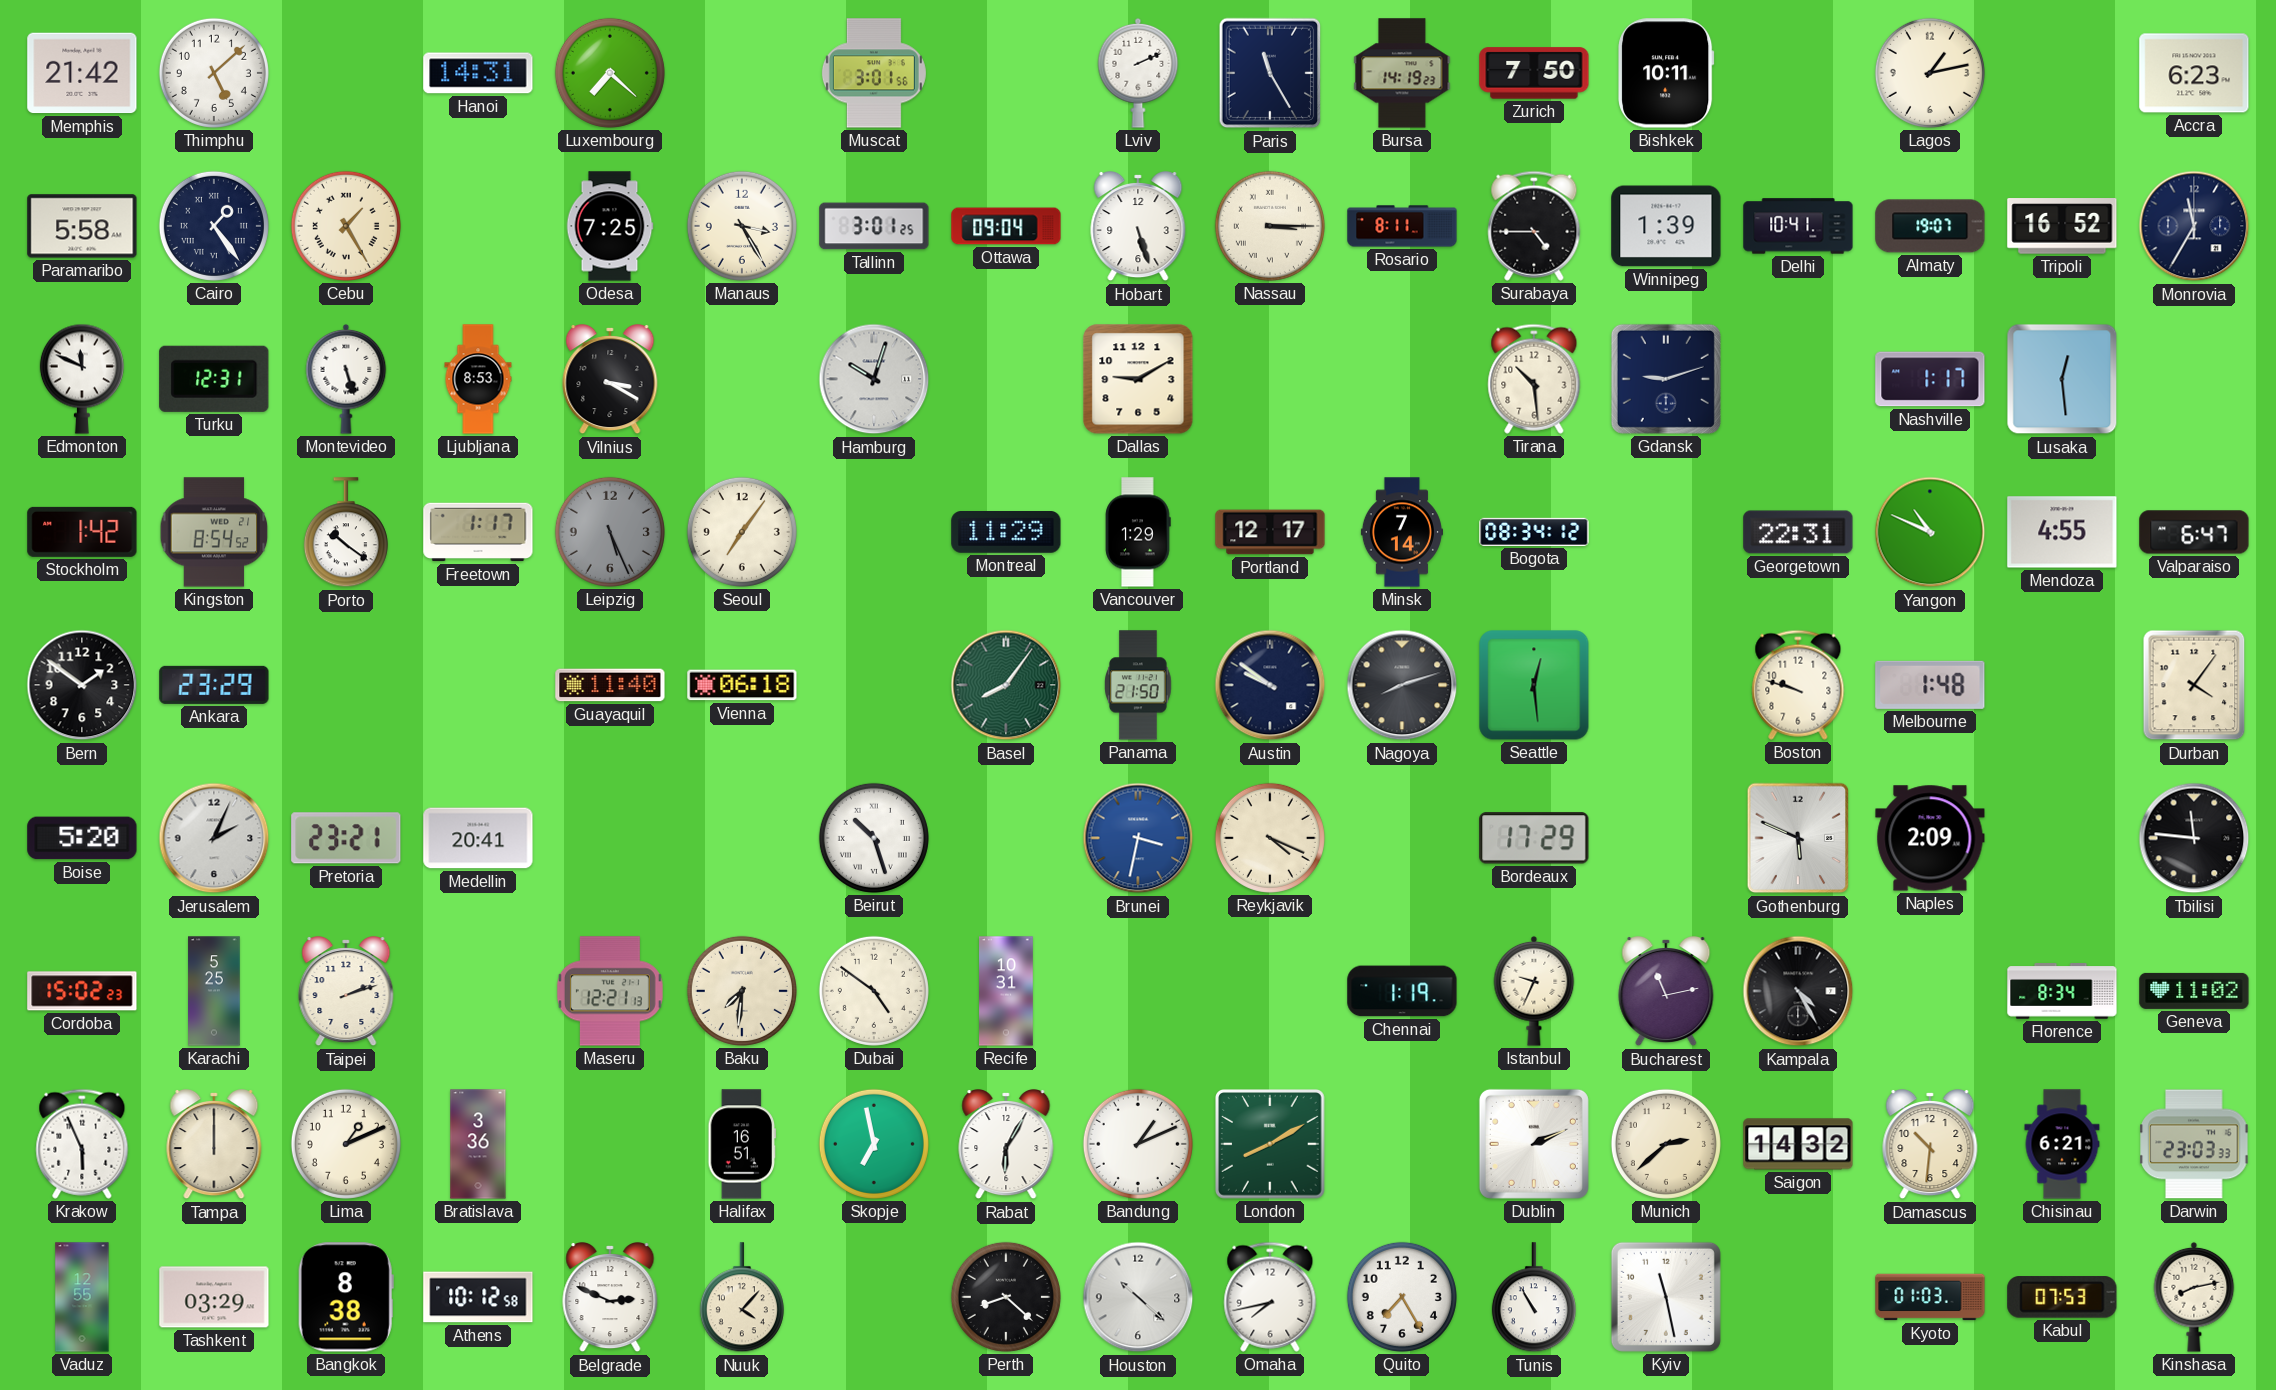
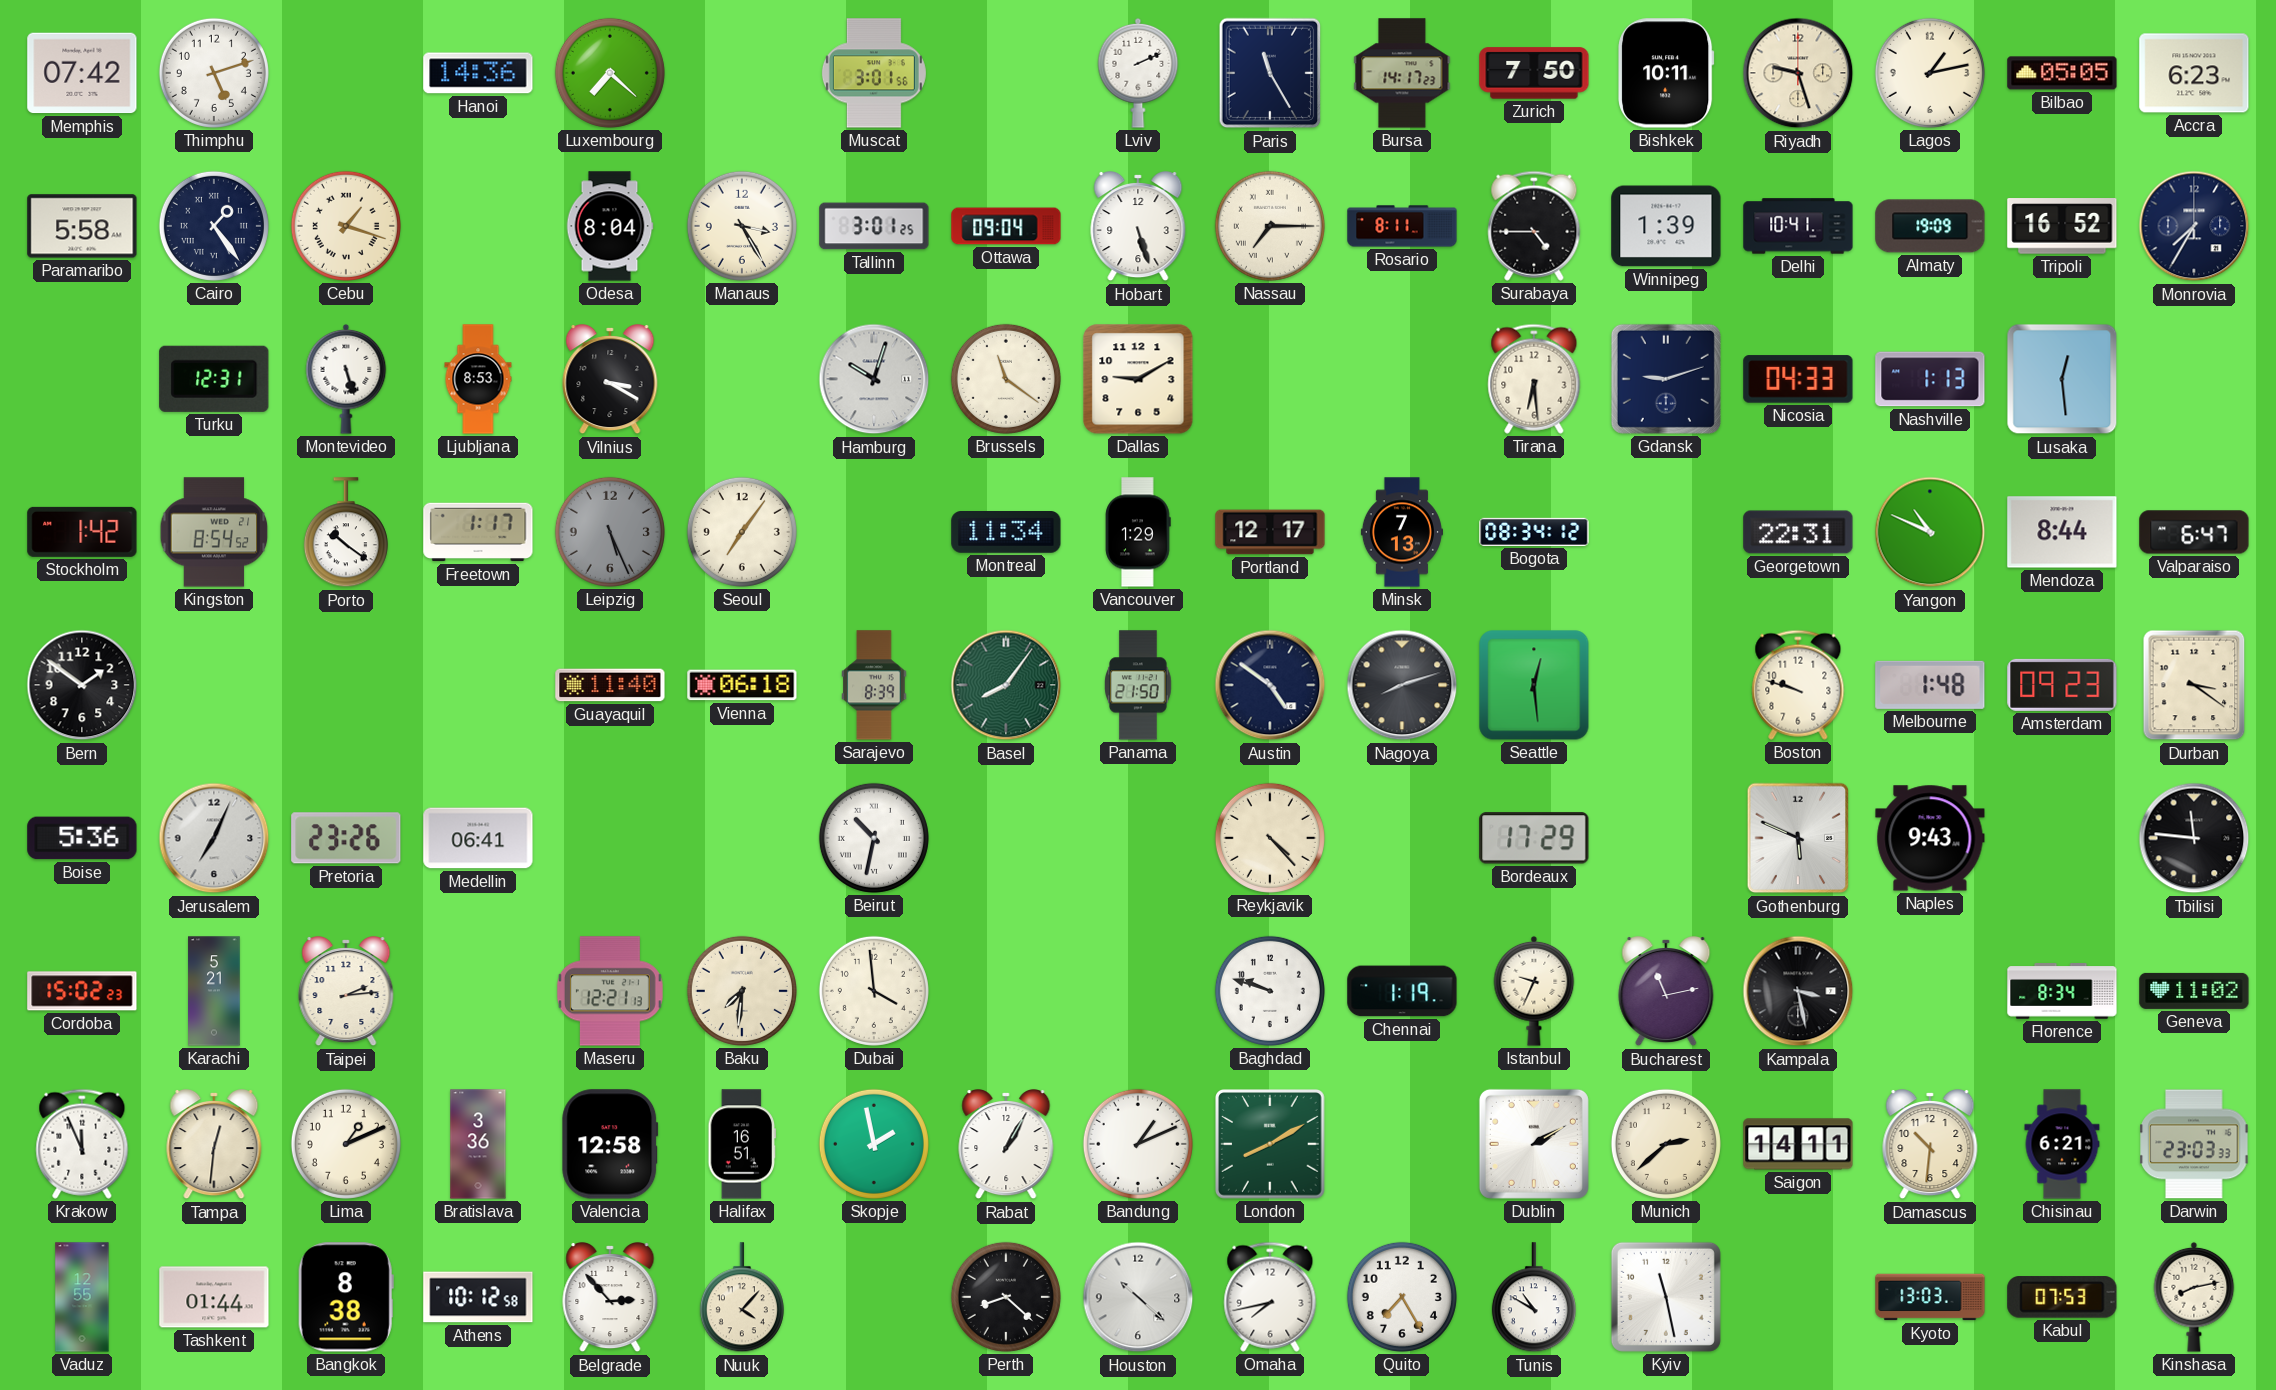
Memphis: 21:42 -> 07:42
Thimphu: 5:08 -> 5:12
Hanoi: 14:31 -> 14:36
Bursa: 14:19 -> 14:17
Riyadh: none -> 9:27
Bilbao: none -> 05:05
Cebu: 1:25 -> 1:18
Odesa: 7:25 -> 8:04
Nassau: 3:15 -> 7:15
Almaty: 19:07 -> 19:09
Monrovia: 11:35 -> 7:35
Edmonton: 11:49 -> none
Brussels: none -> 11:21
Tirana: 10:29 -> 6:29
Nicosia: none -> 04:33
Nashville: 1:17 -> 1:13
Montreal: 11:29 -> 11:34
Minsk: 7:14 -> 7:13
Mendoza: 4:55 -> 8:44
Ankara: 23:29 -> none
Sarajevo: none -> 8:39
Austin: 9:51 -> 4:51
Amsterdam: none -> 09:23
Durban: 4:06 -> 3:21
Boise: 5:20 -> 5:36
Jerusalem: 2:04 -> 7:04
Pretoria: 23:21 -> 23:26
Medellin: 20:41 -> 06:41
Beirut: 10:27 -> 10:32
Brunei: 3:32 -> none
Reykjavik: 4:19 -> 4:23
Naples: 2:09 -> 9:43
Karachi: 5:25 -> 5:21
Taipei: 2:12 -> 2:14
Dubai: 4:51 -> 3:59
Recife: 10:31 -> none
Baghdad: none -> 9:48
Kampala: 4:25 -> 3:28
Krakow: 5:56 -> 11:56
Tampa: 12:00 -> 12:31
Valencia: none -> 12:58
Skopje: 6:58 -> 1:58
Rabat: 6:05 -> 1:05
Dublin: 2:11 -> 2:10
Saigon: 14:32 -> 14:11
Tashkent: 03:29 -> 01:44
Belgrade: 2:49 -> 2:53
Tunis: 10:55 -> 10:50
Kyoto: 01:03 -> 13:03
